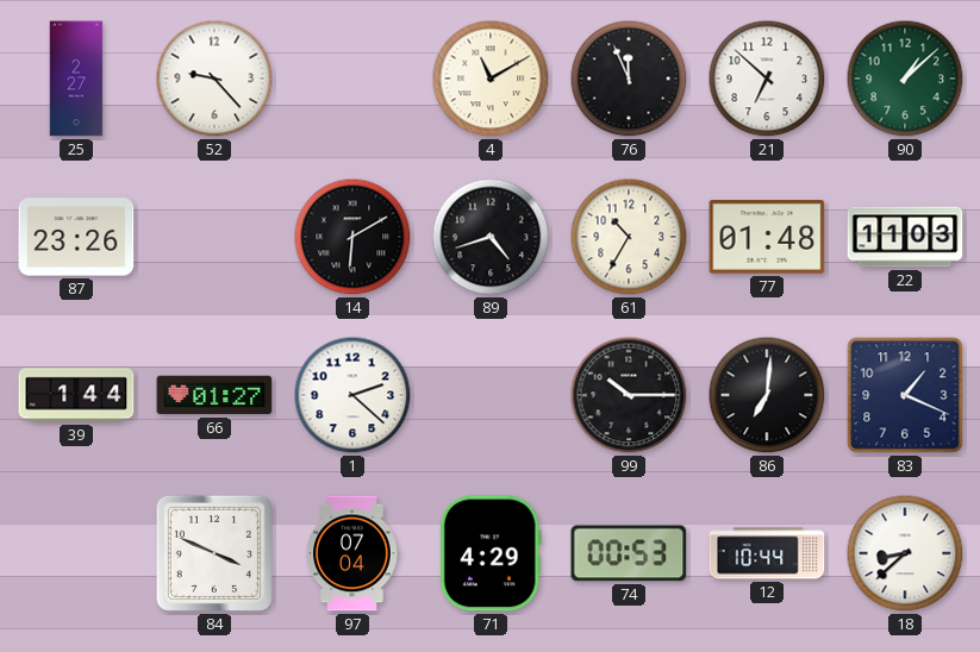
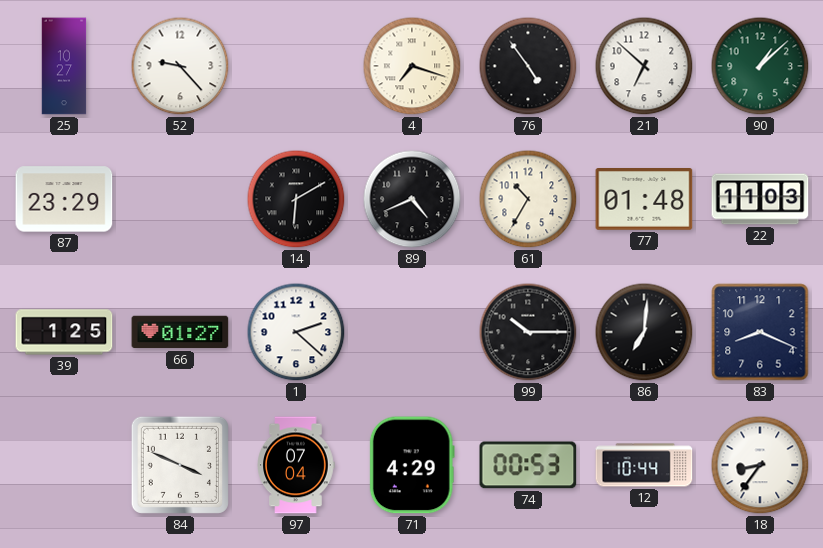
25: 2:27 -> 10:27
4: 11:10 -> 7:18
76: 11:56 -> 4:54
87: 23:26 -> 23:29
89: 4:42 -> 4:41
39: 1:44 -> 1:25
83: 1:19 -> 8:19
18: 8:38 -> 8:36
